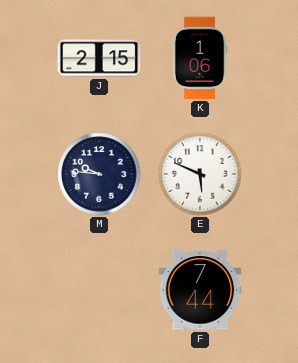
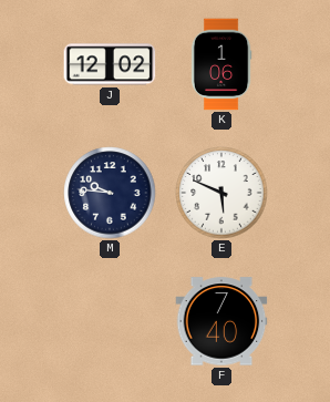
J: 2:15 -> 12:02
F: 7:44 -> 7:40
